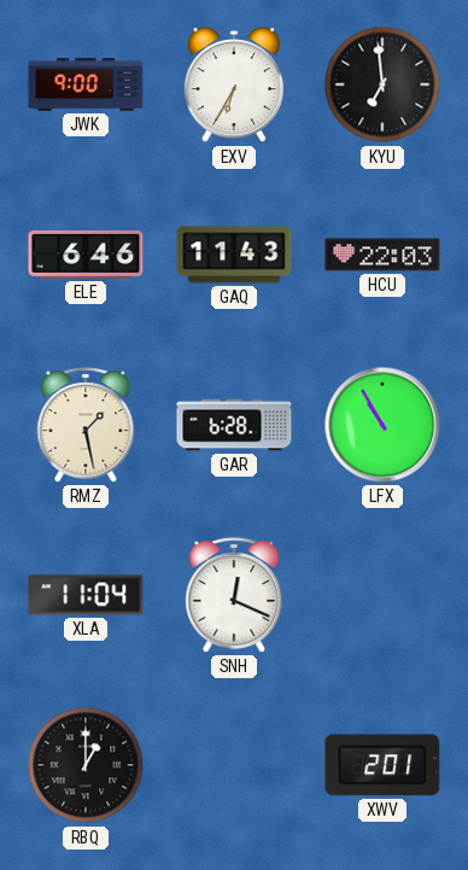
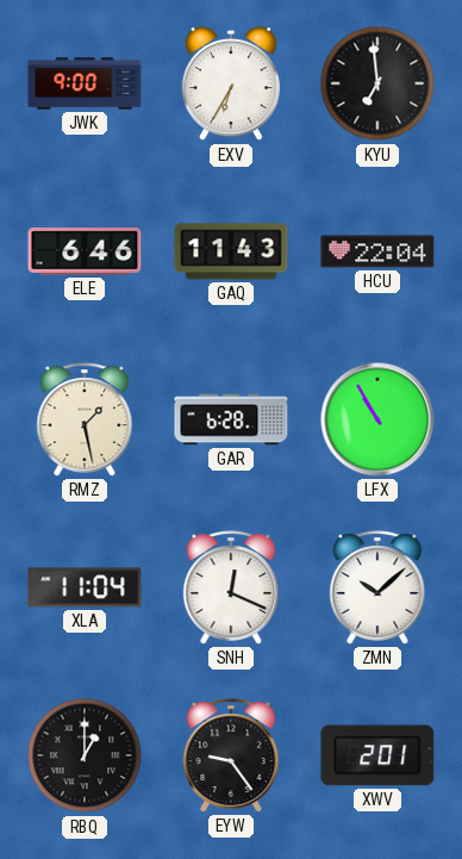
HCU: 22:03 -> 22:04
ZMN: none -> 10:08
EYW: none -> 9:24
